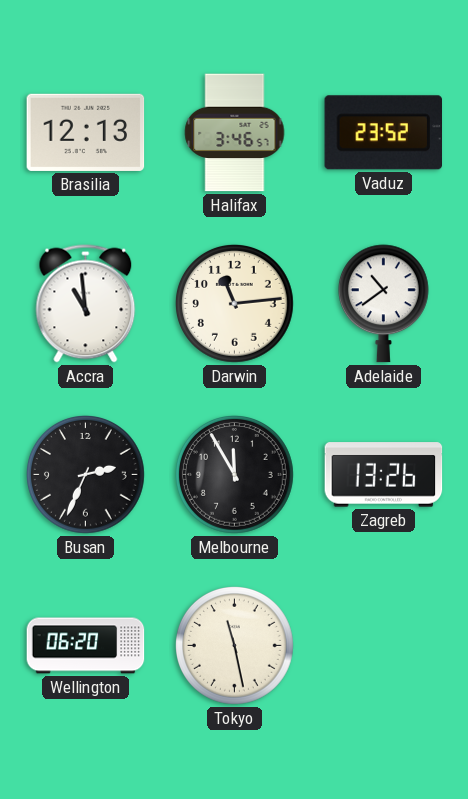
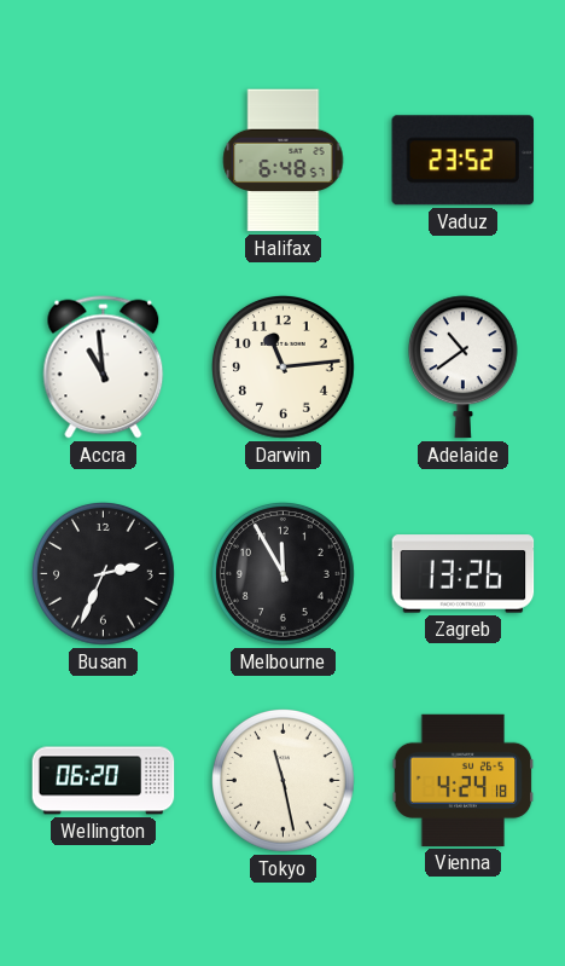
Brasilia: 12:13 -> none
Halifax: 3:46 -> 6:48
Vienna: none -> 4:24
